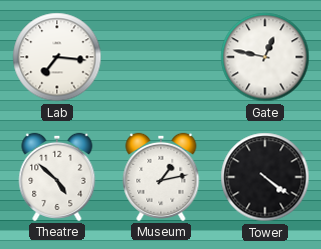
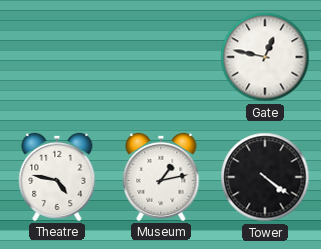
Lab: 7:16 -> none
Theatre: 4:52 -> 4:47
